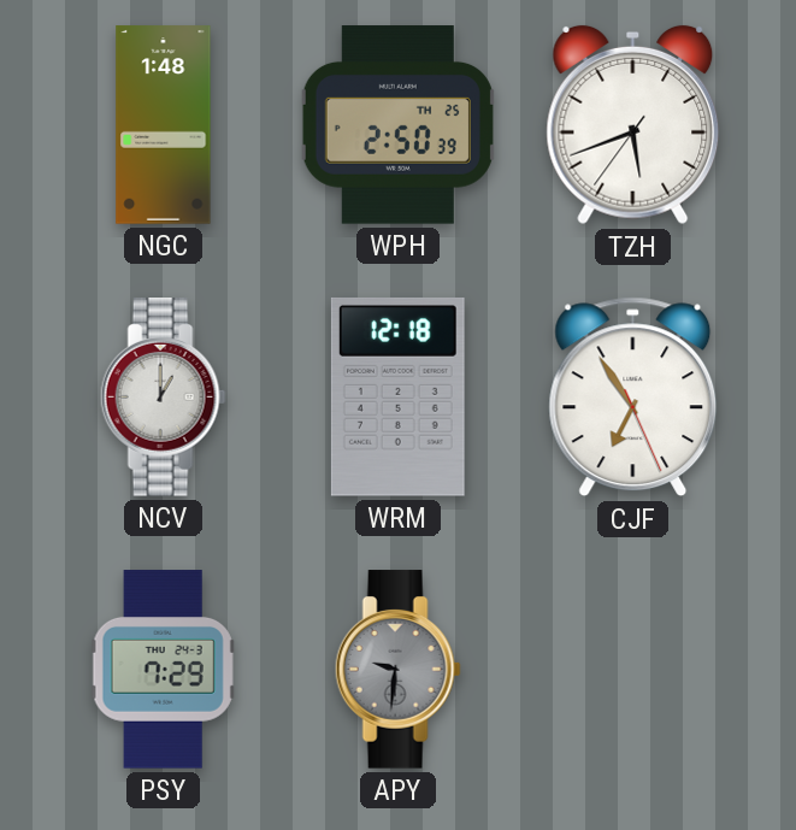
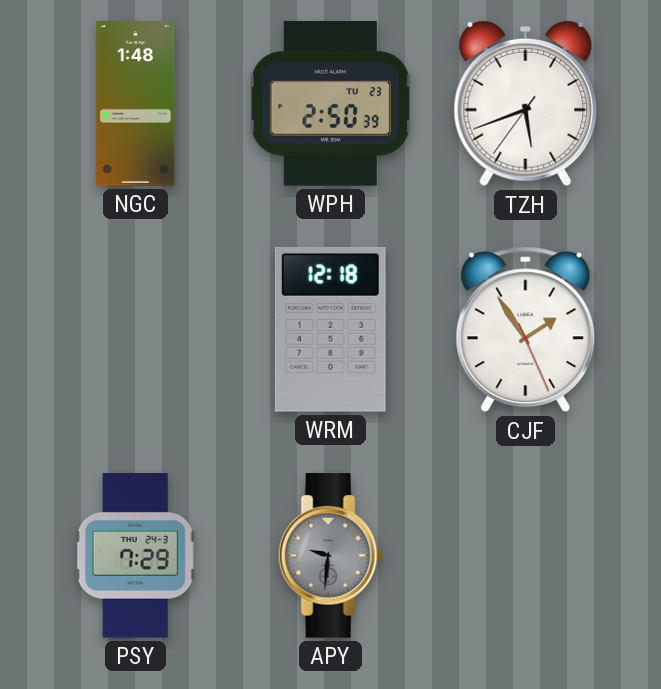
WPH date: TH 25 -> TU 23
NCV: 1:00 -> none
CJF: 6:54 -> 1:54
